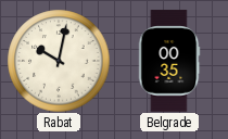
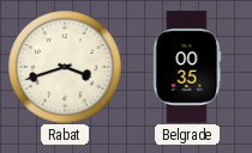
Rabat: 10:02 -> 3:42
